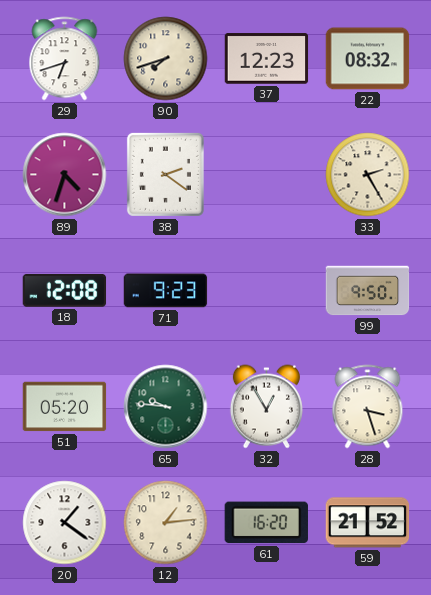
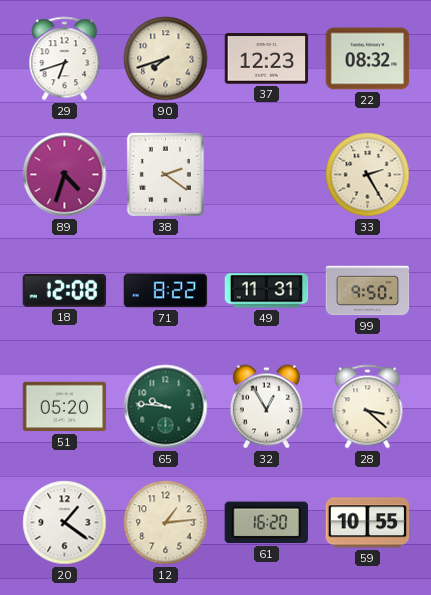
71: 9:23 -> 8:22
49: none -> 11:31
28: 3:27 -> 3:22
59: 21:52 -> 10:55
